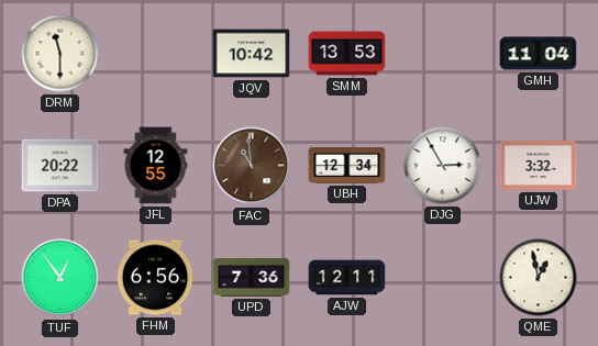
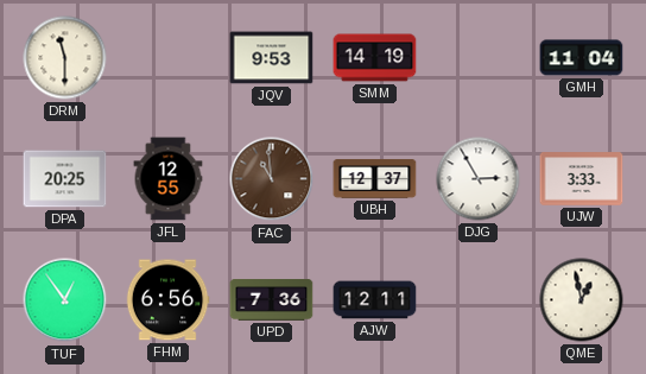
JQV: 10:42 -> 9:53
SMM: 13:53 -> 14:19
DPA: 20:22 -> 20:25
UBH: 12:34 -> 12:37
UJW: 3:32 -> 3:33
